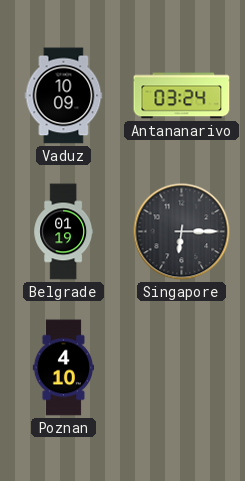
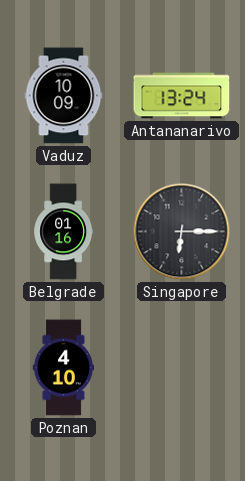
Antananarivo: 03:24 -> 13:24
Belgrade: 01:19 -> 01:16
